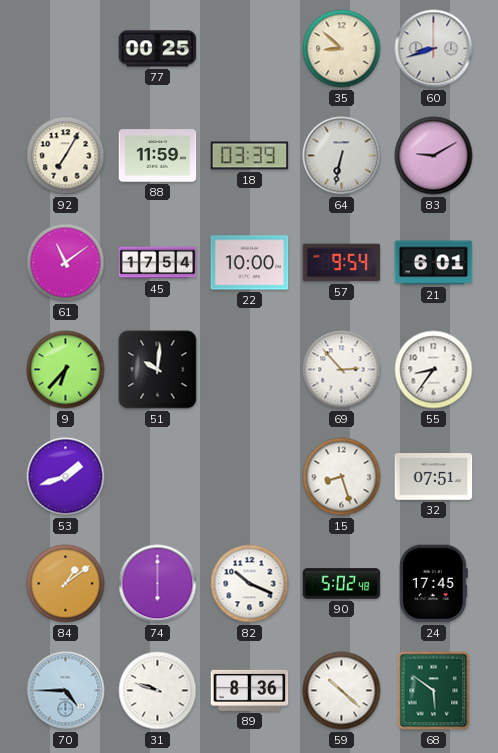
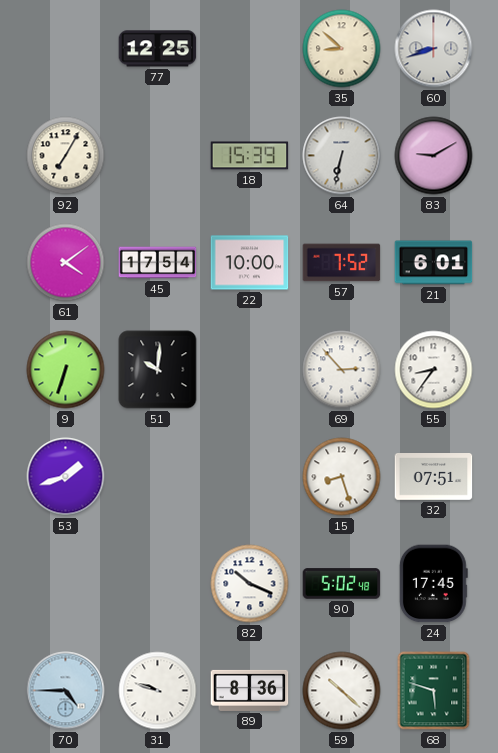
77: 00:25 -> 12:25
88: 11:59 -> none
18: 03:39 -> 15:39
61: 11:09 -> 4:09
57: 9:54 -> 7:52
9: 6:37 -> 6:33
84: 1:09 -> none
74: 6:00 -> none
68: 5:51 -> 5:48
